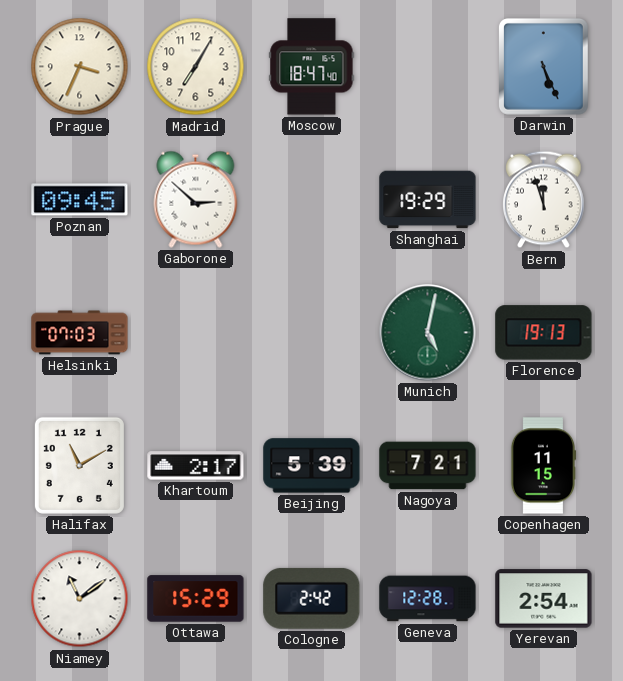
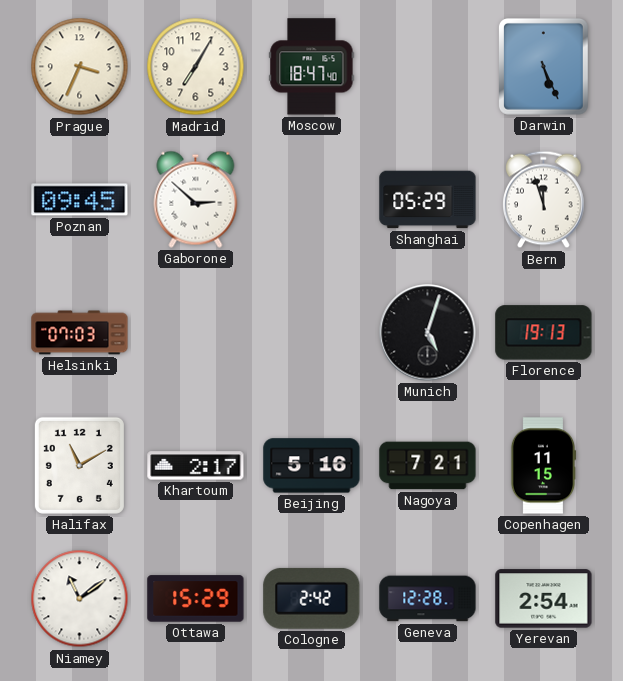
Shanghai: 19:29 -> 05:29
Munich: 5:02 -> 5:03
Munich dial: green -> black
Beijing: 5:39 -> 5:16
